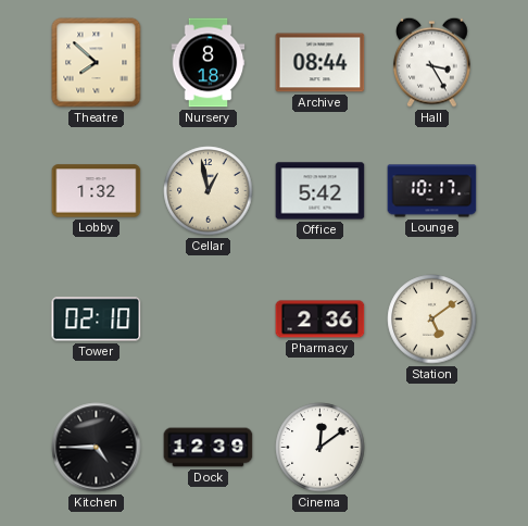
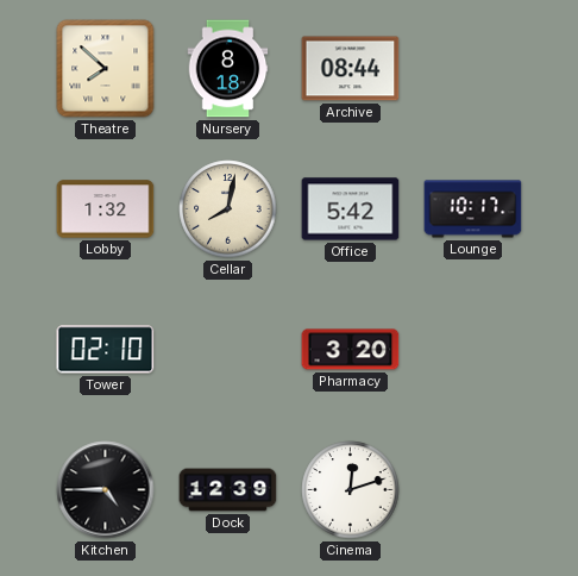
Hall: 3:25 -> none
Cellar: 12:58 -> 8:02
Pharmacy: 2:36 -> 3:20
Station: 5:09 -> none
Cinema: 12:09 -> 12:12
